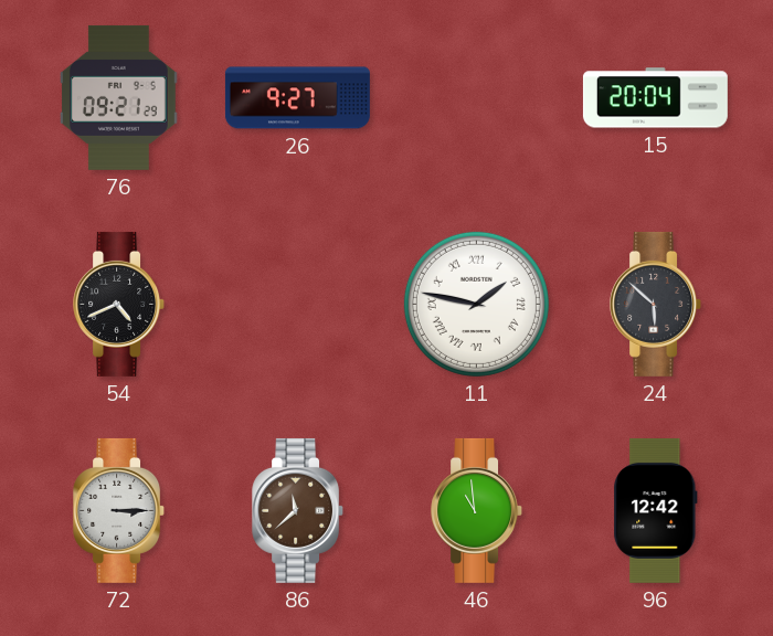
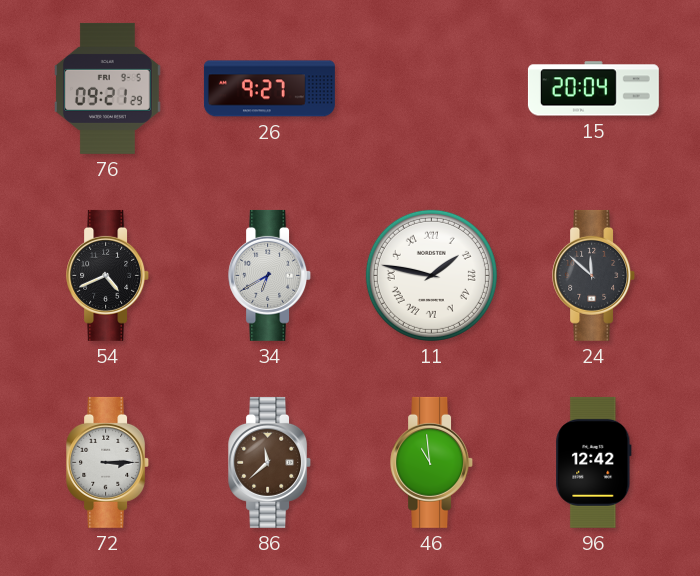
34: none -> 6:40
24: 5:52 -> 11:52
